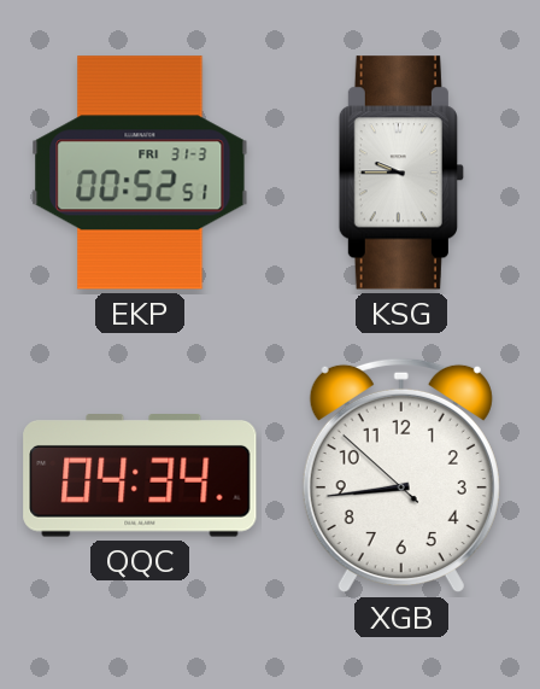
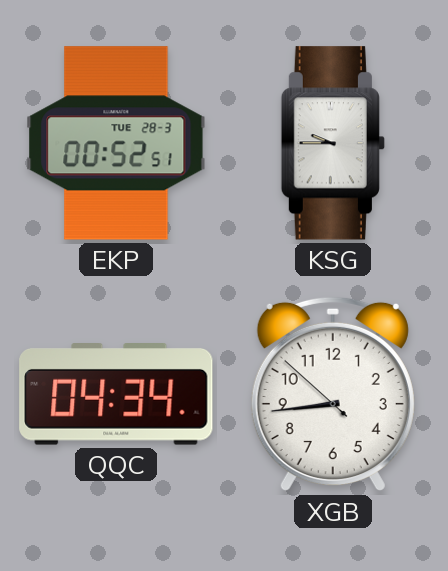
EKP date: FRI 31-3 -> TUE 28-3
